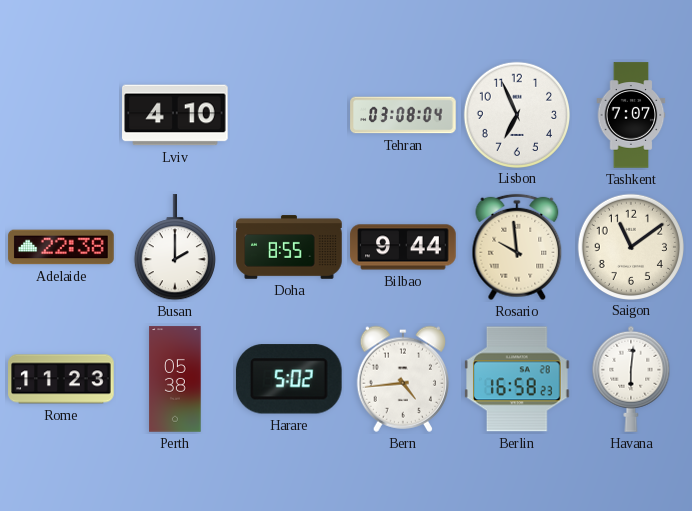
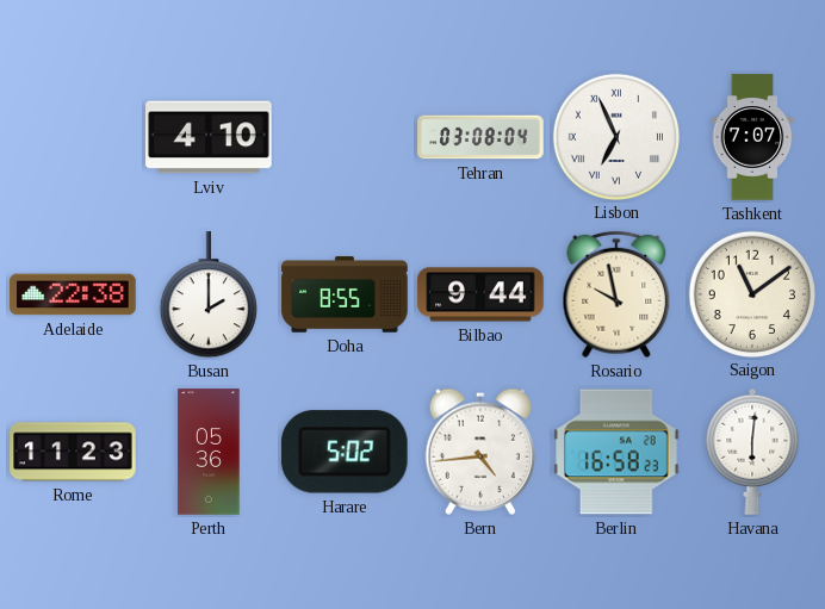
Lisbon numerals: Arabic -> Roman
Rosario: 9:59 -> 9:58
Perth: 05:38 -> 05:36
